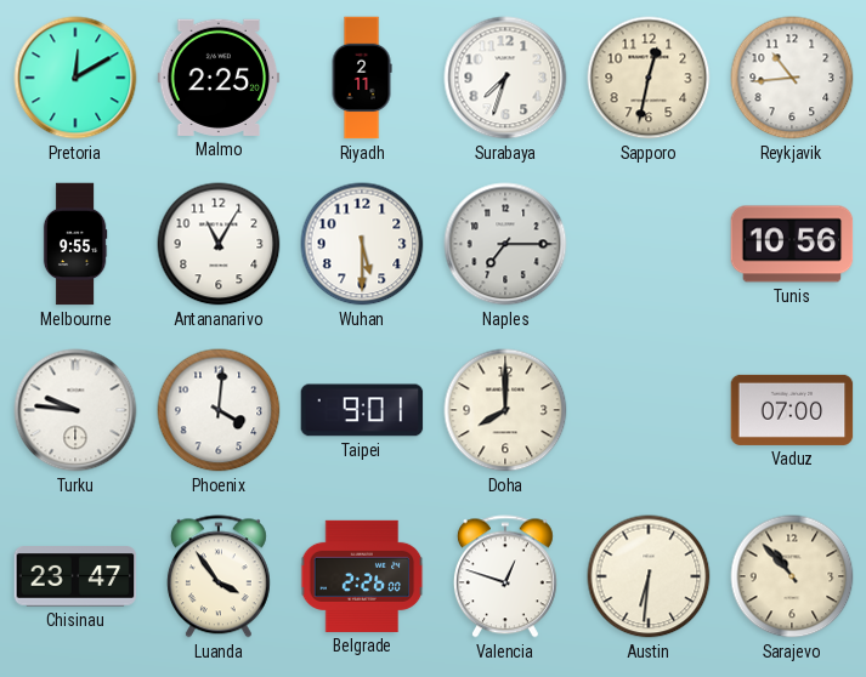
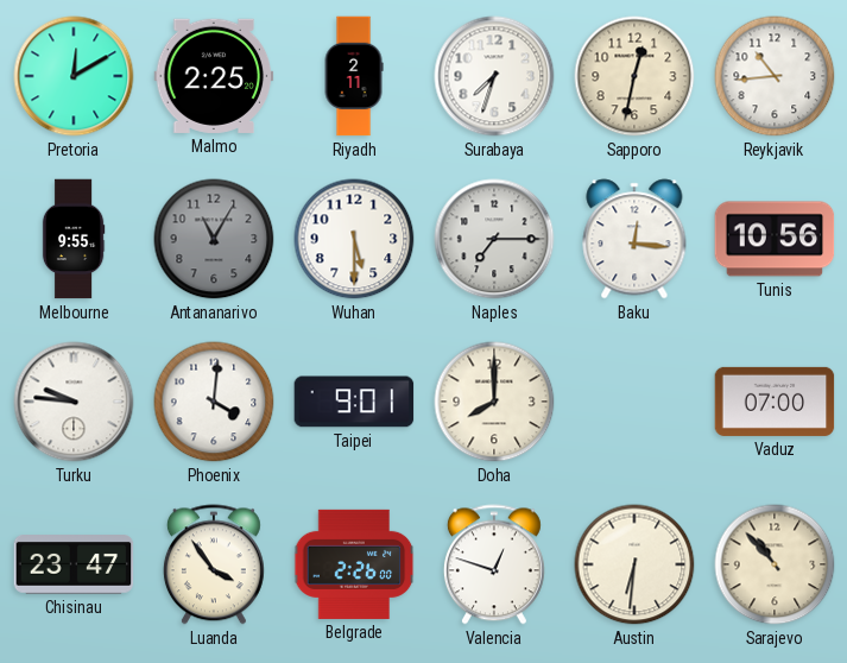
Antananarivo dial: white -> grey
Baku: none -> 12:16
